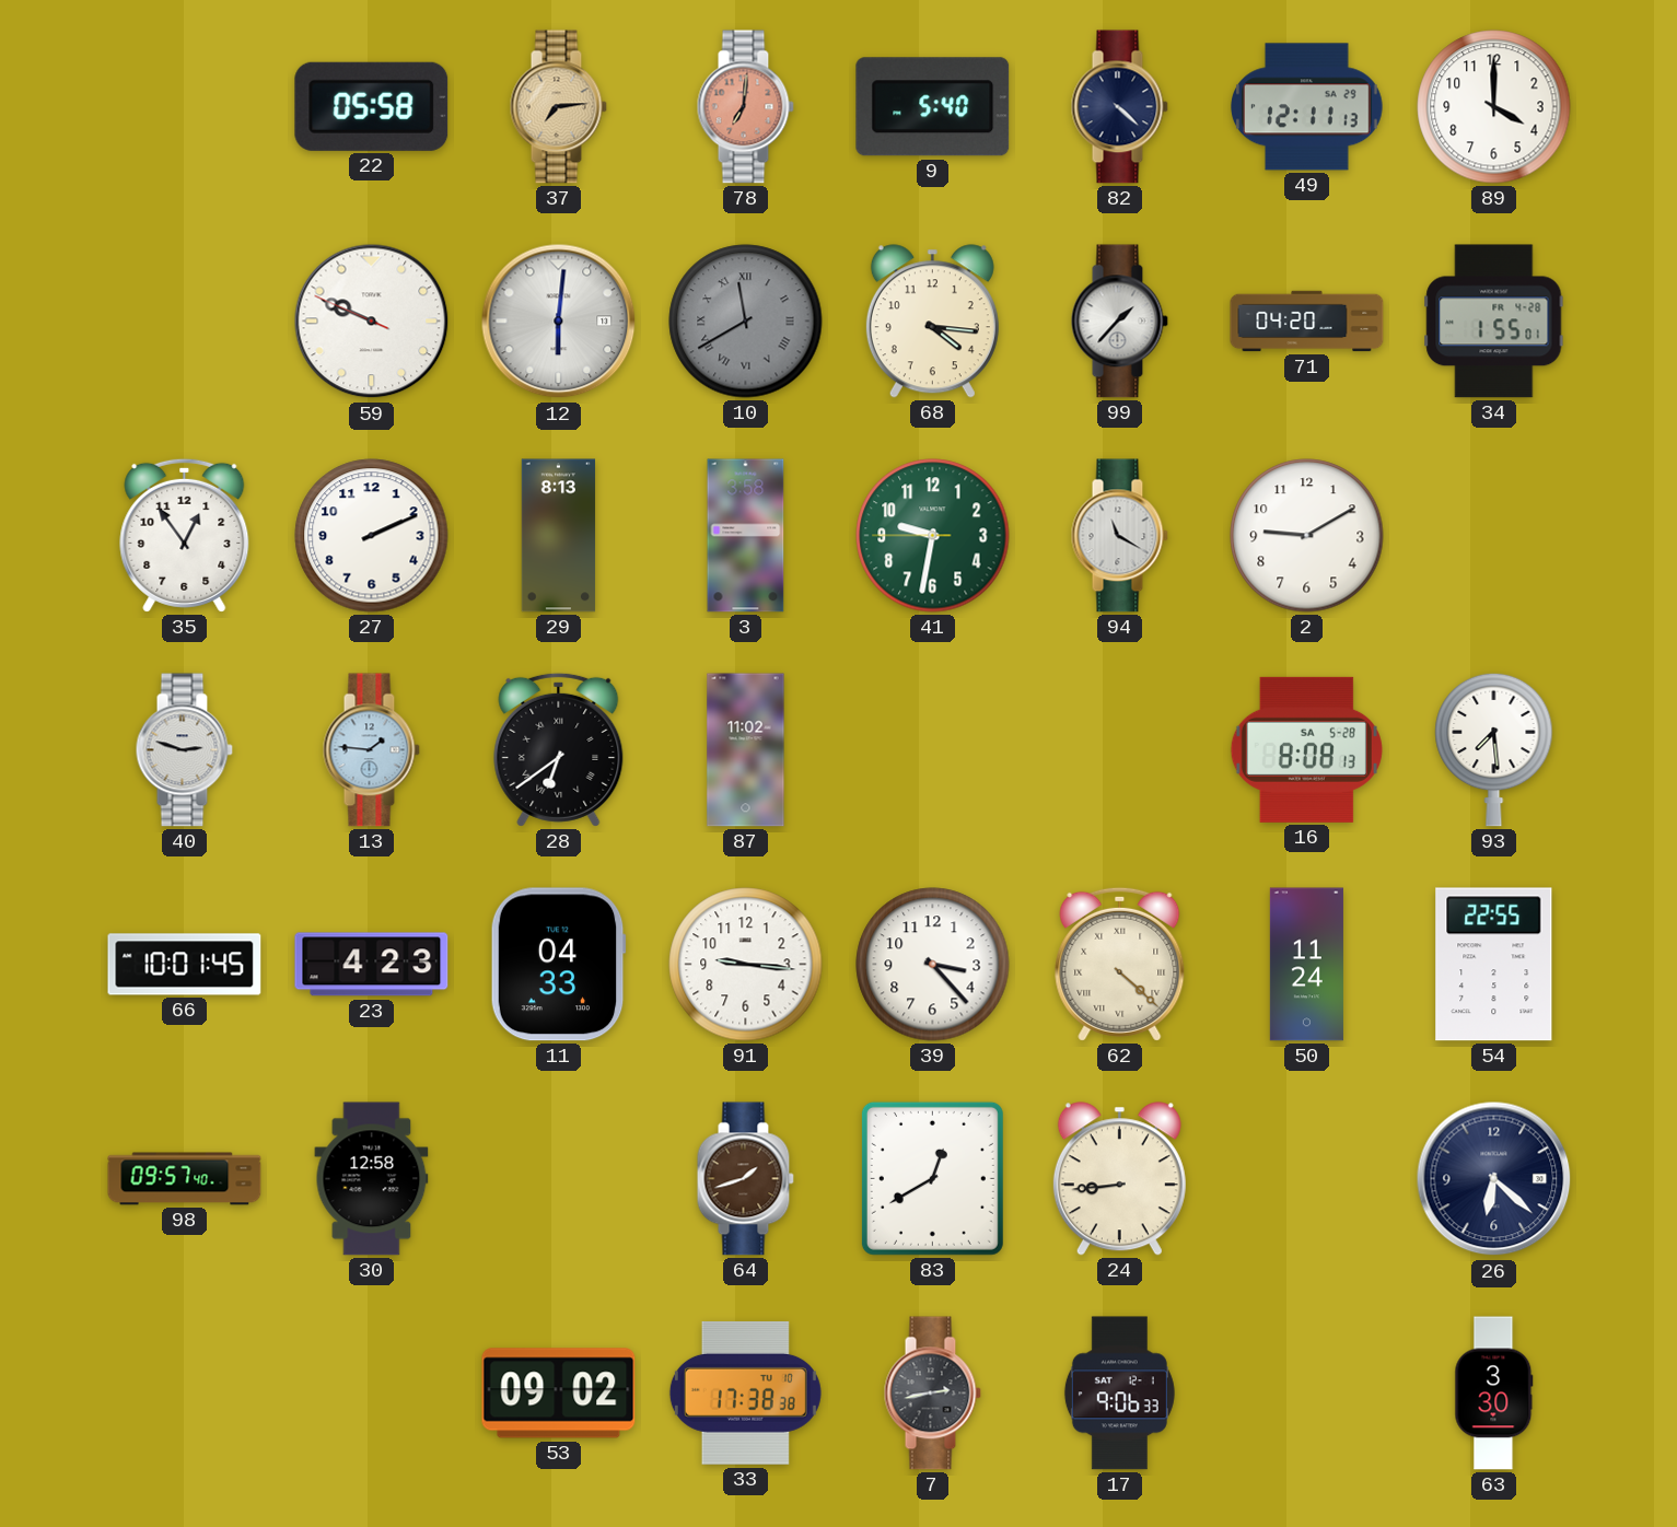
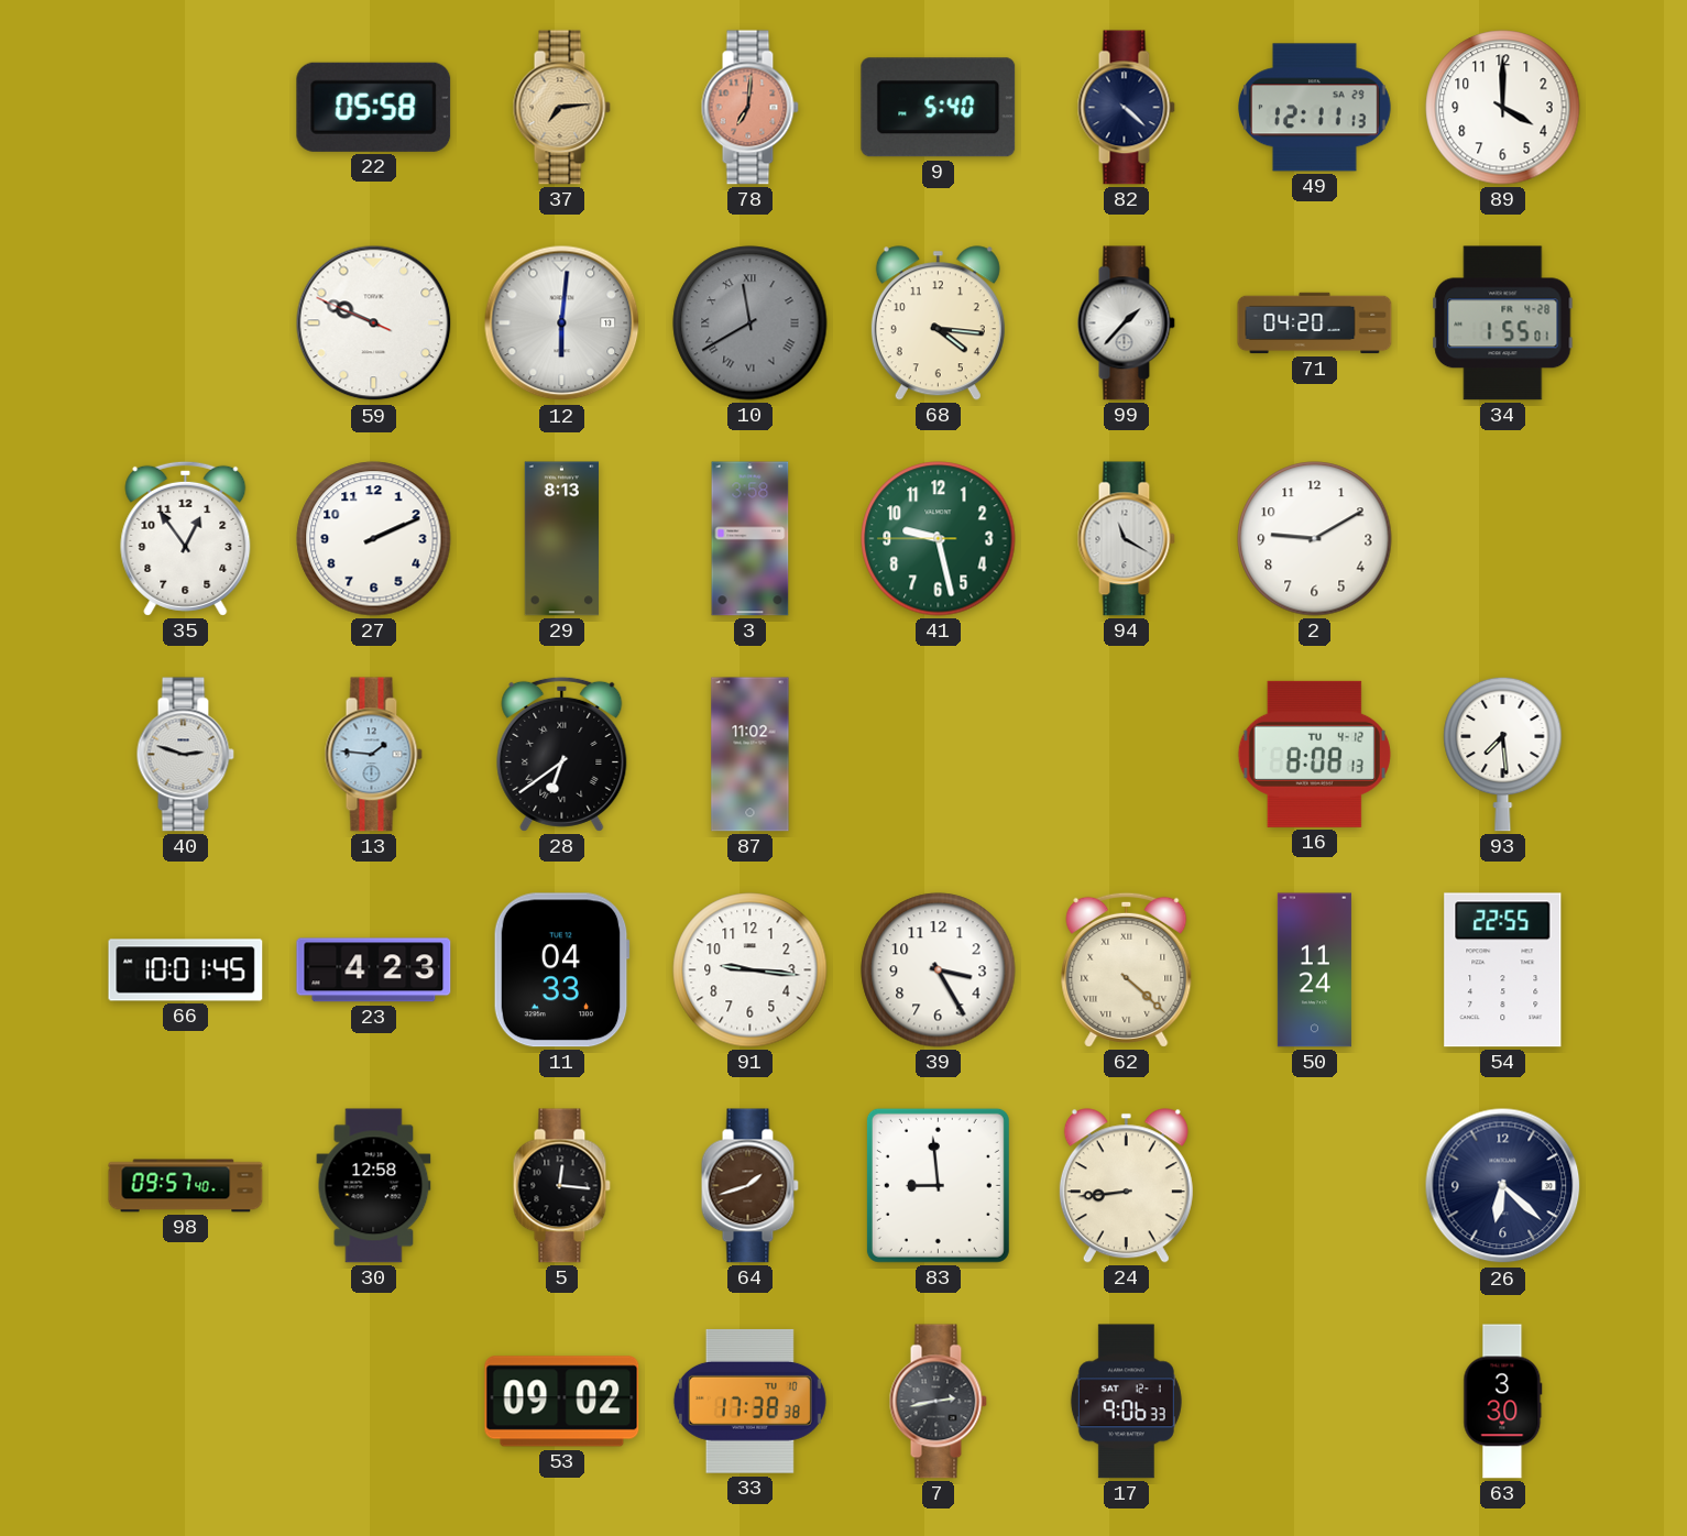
41: 9:31 -> 9:27
16 date: SA 5-28 -> TU 4-12
39: 3:23 -> 3:25
5: none -> 12:16
83: 12:40 -> 8:59
